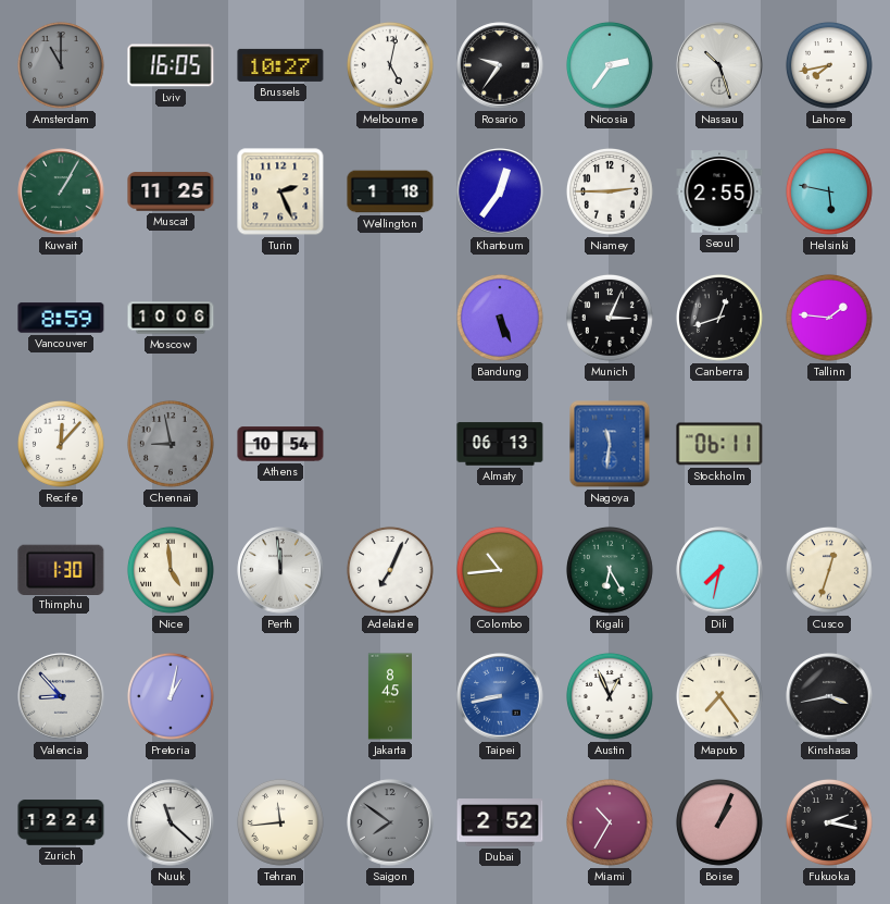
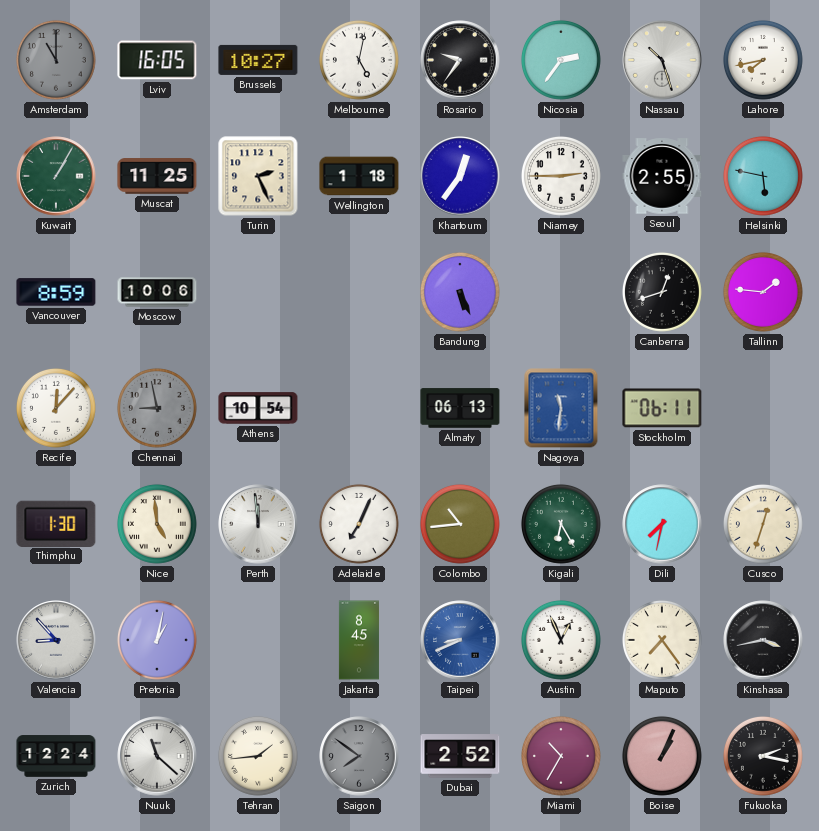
Munich: 3:04 -> none
Taipei: 8:43 -> 8:41
Tehran: 11:44 -> 1:44
